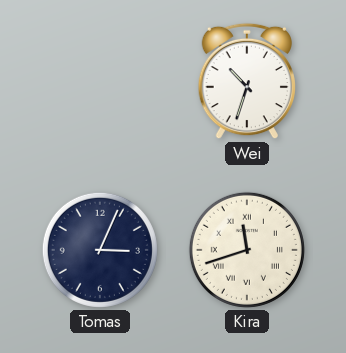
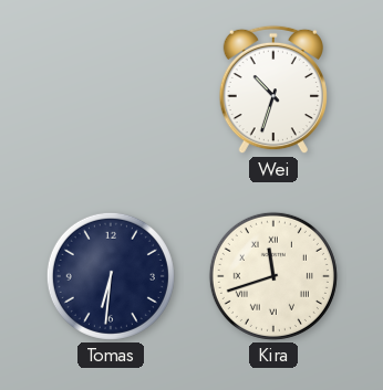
Tomas: 3:04 -> 6:31
